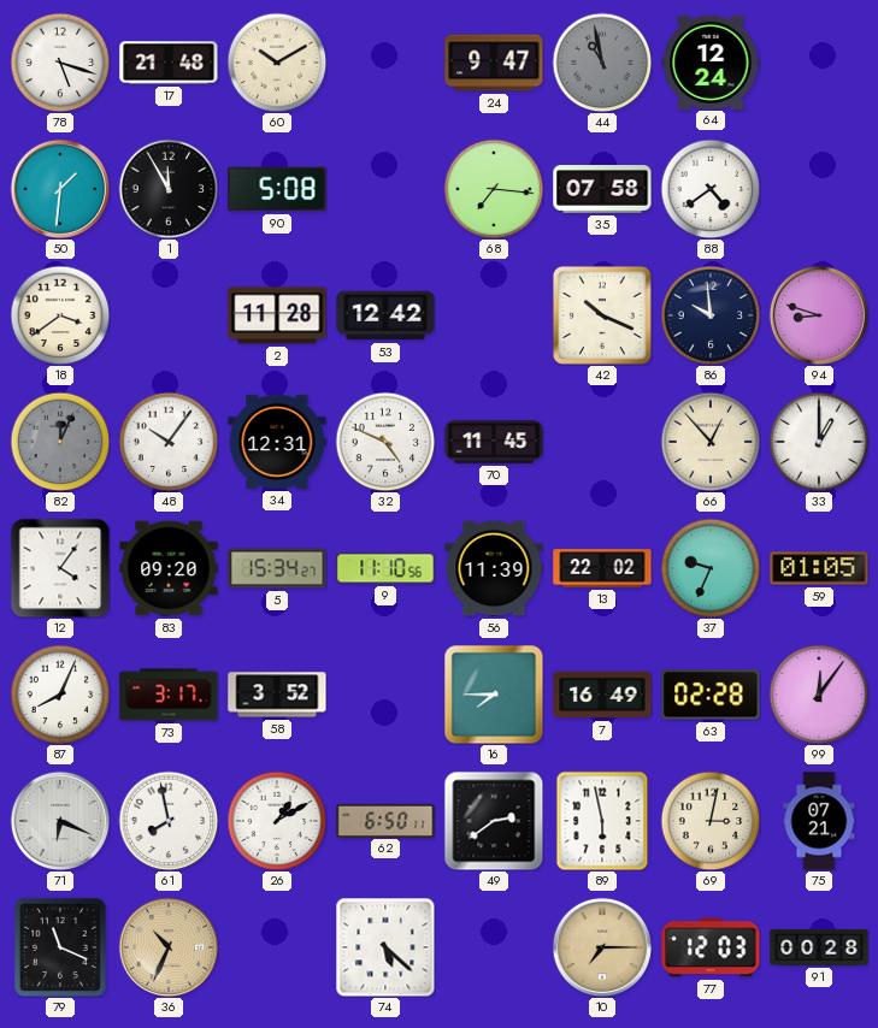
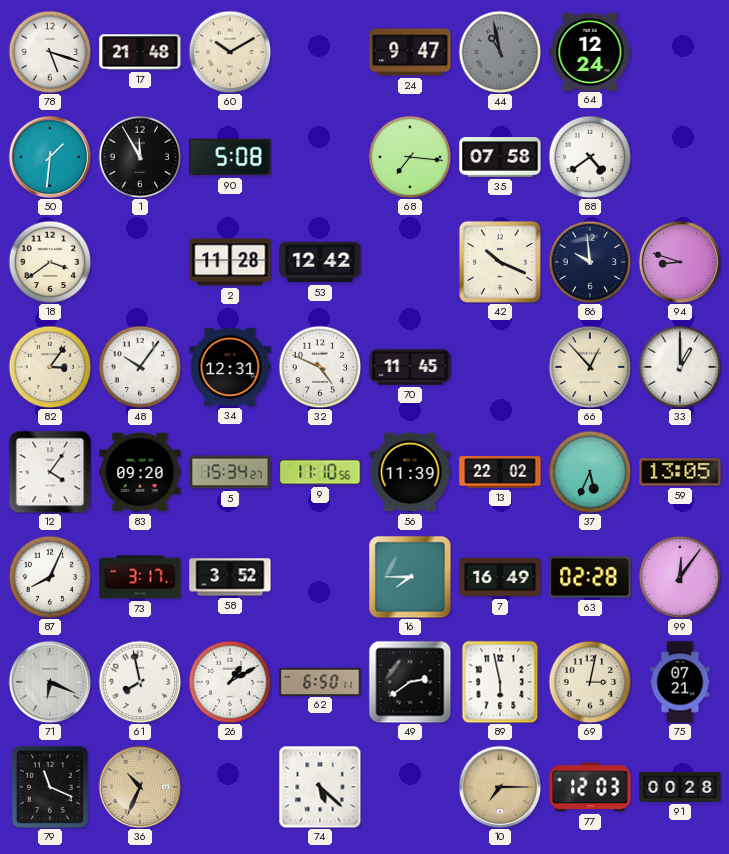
82: 12:04 -> 3:06
82 dial: grey -> cream
37: 9:34 -> 5:34
59: 01:05 -> 13:05
